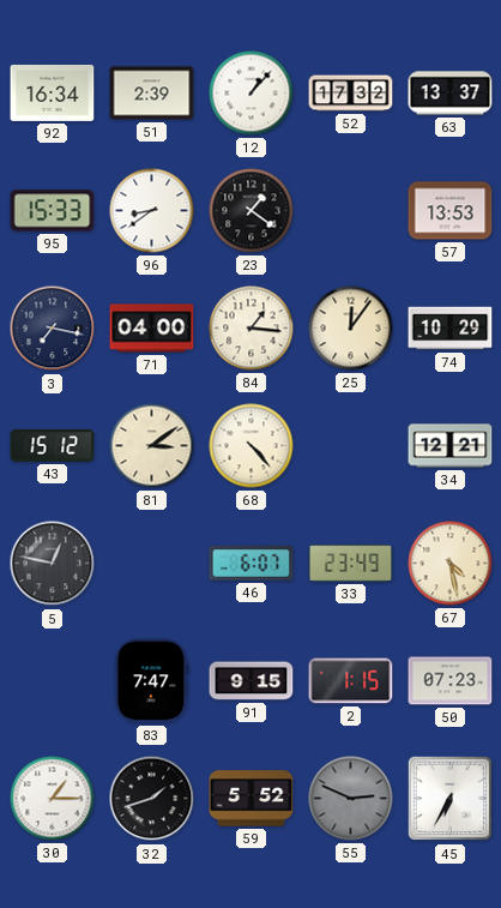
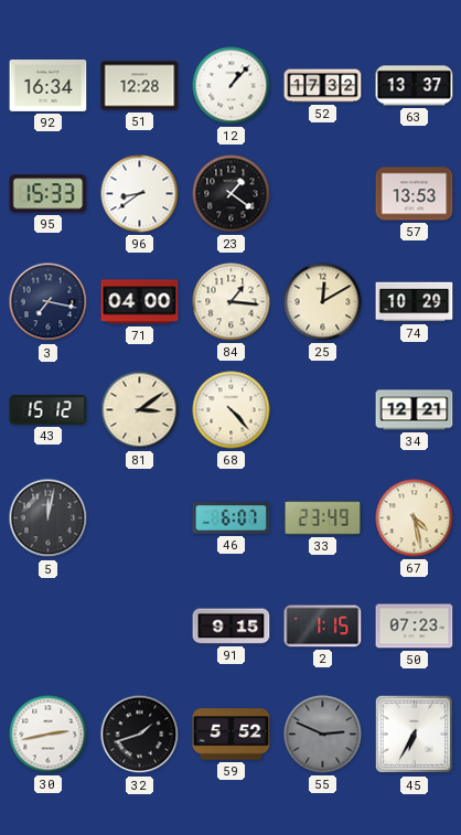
51: 2:39 -> 12:28
25: 12:06 -> 12:10
5: 12:47 -> 12:02
83: 7:47 -> none
30: 1:15 -> 2:43
